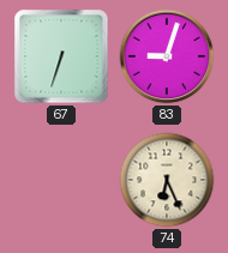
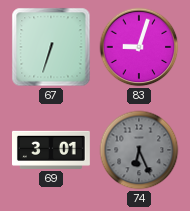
69: none -> 3:01
74 dial: cream -> grey
